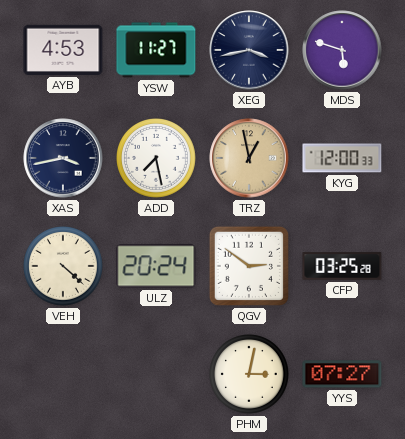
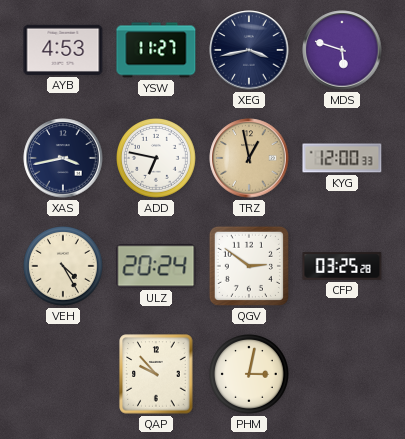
ADD: 7:28 -> 6:47
VEH: 4:22 -> 4:25
QAP: none -> 9:53
YYS: 07:27 -> none
